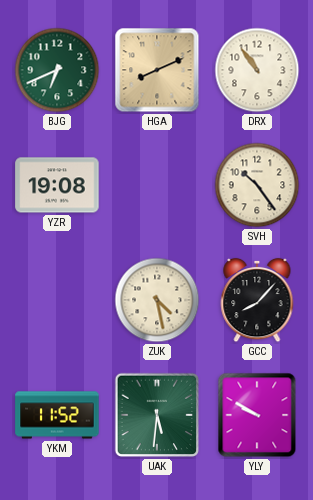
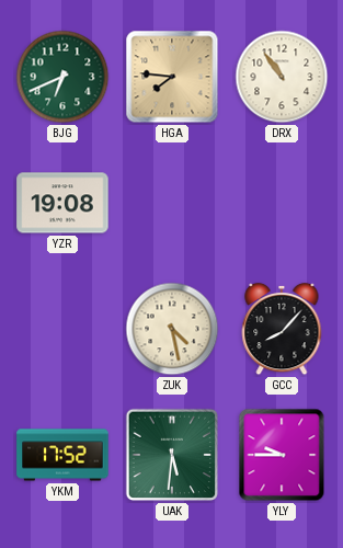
HGA: 8:11 -> 7:46
SVH: 10:24 -> none
YKM: 11:52 -> 17:52
YLY: 9:50 -> 9:45
